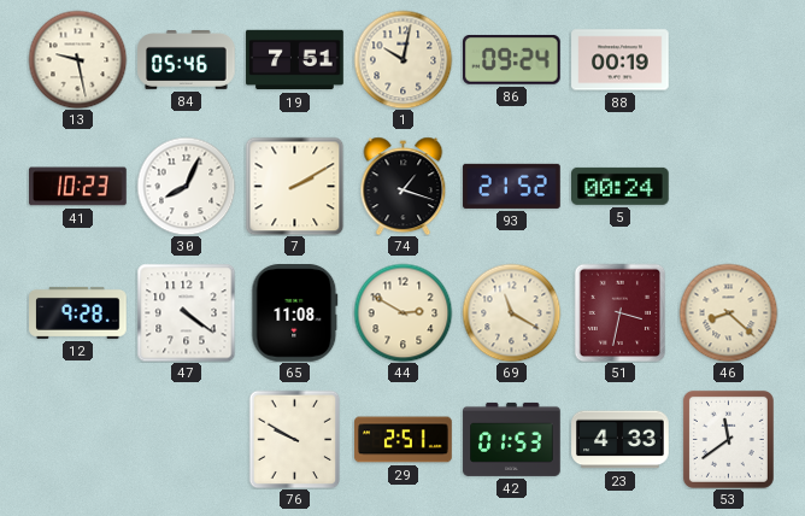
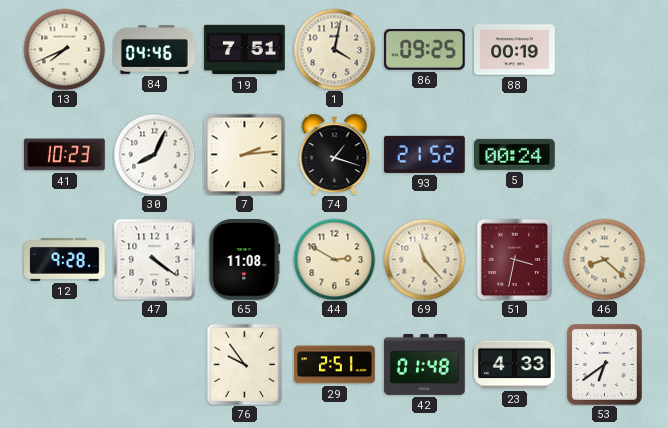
13: 9:28 -> 7:41
84: 05:46 -> 04:46
1: 10:02 -> 4:02
86: 09:24 -> 09:25
7: 2:10 -> 2:14
69: 11:20 -> 11:23
76: 9:50 -> 9:54
42: 01:53 -> 01:48
53: 11:39 -> 6:39
